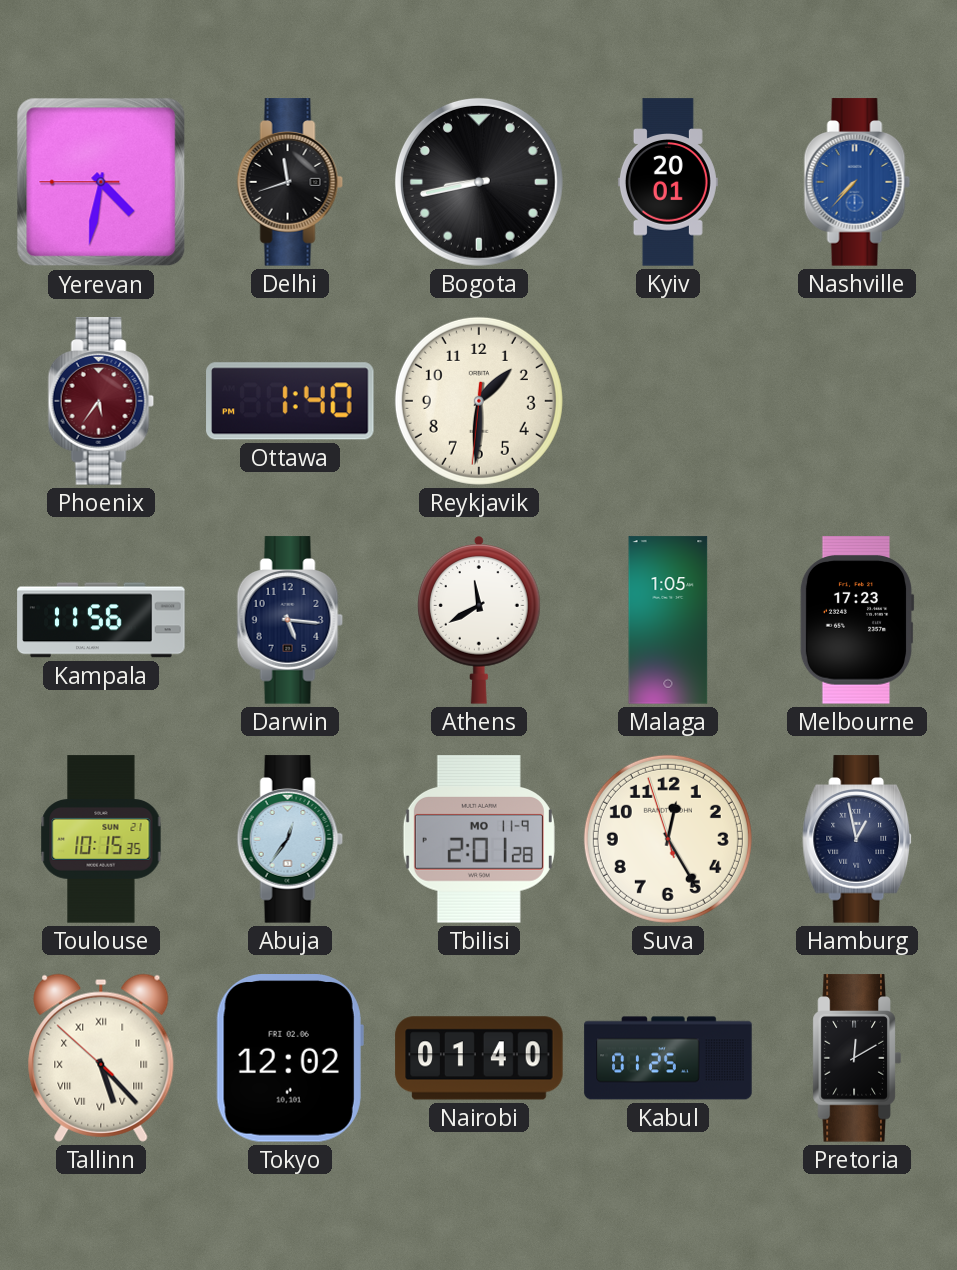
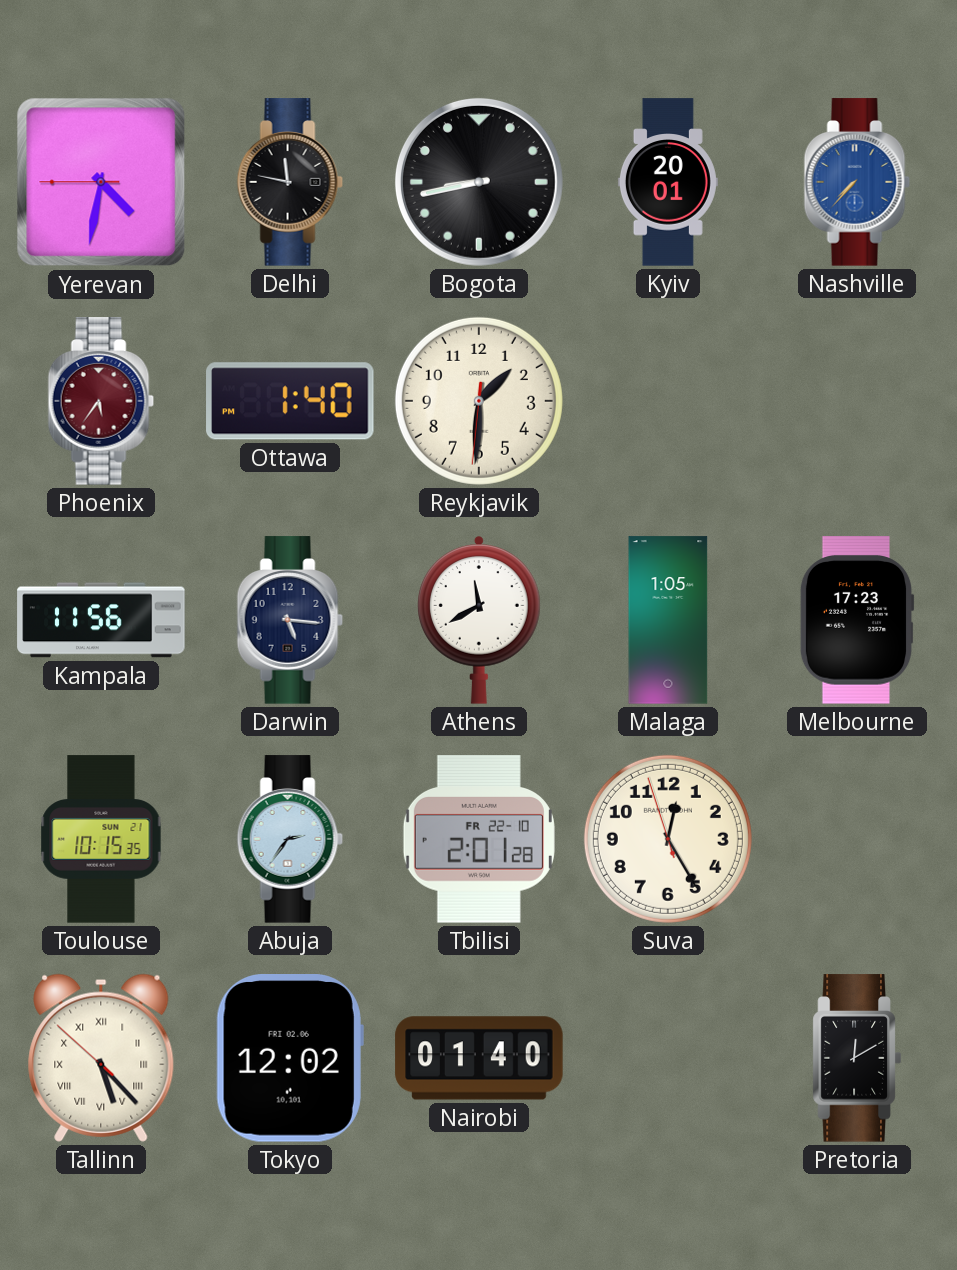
Delhi: 11:42 -> 11:47
Abuja: 12:36 -> 2:36
Tbilisi date: MO 11-9 -> FR 22-10
Hamburg: 12:58 -> none
Kabul: 01:25 -> none
